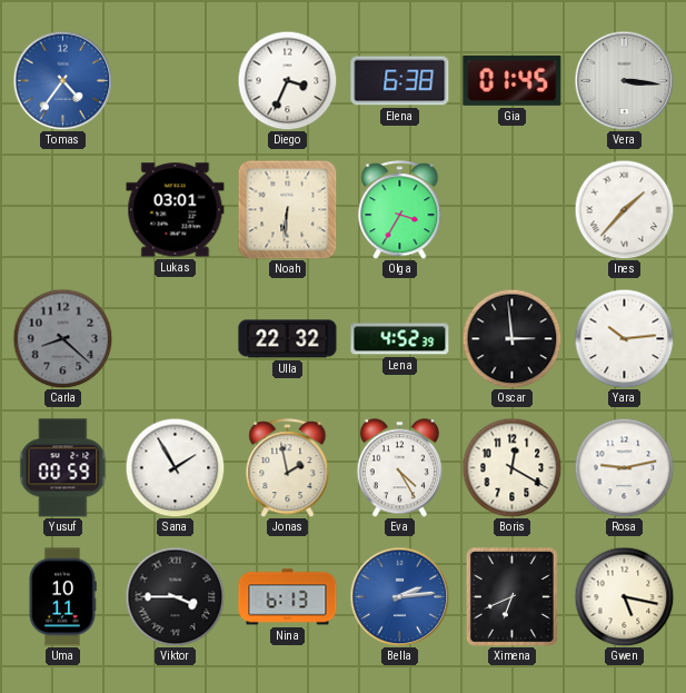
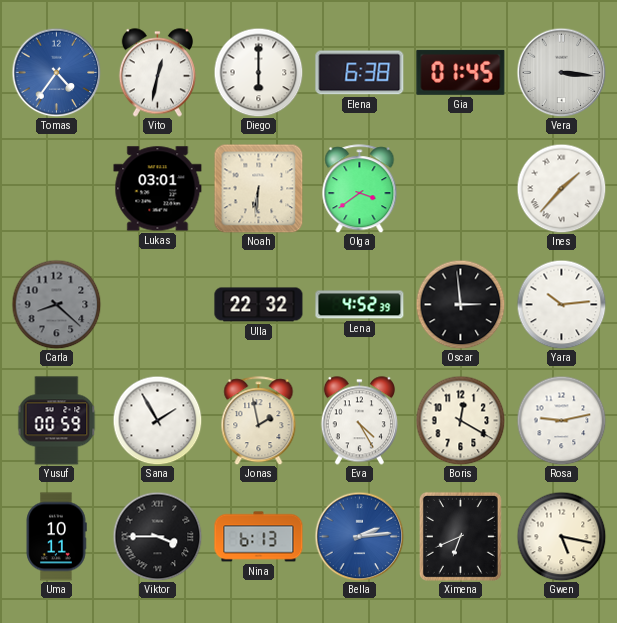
Vito: none -> 12:32
Diego: 3:34 -> 6:00
Olga: 3:35 -> 3:39
